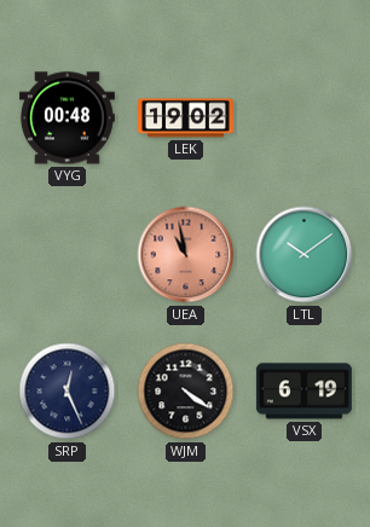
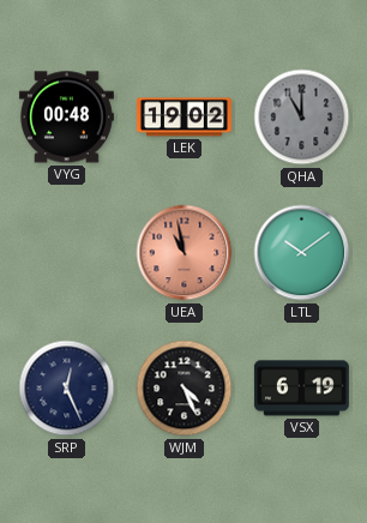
QHA: none -> 11:00
WJM: 4:21 -> 4:26
